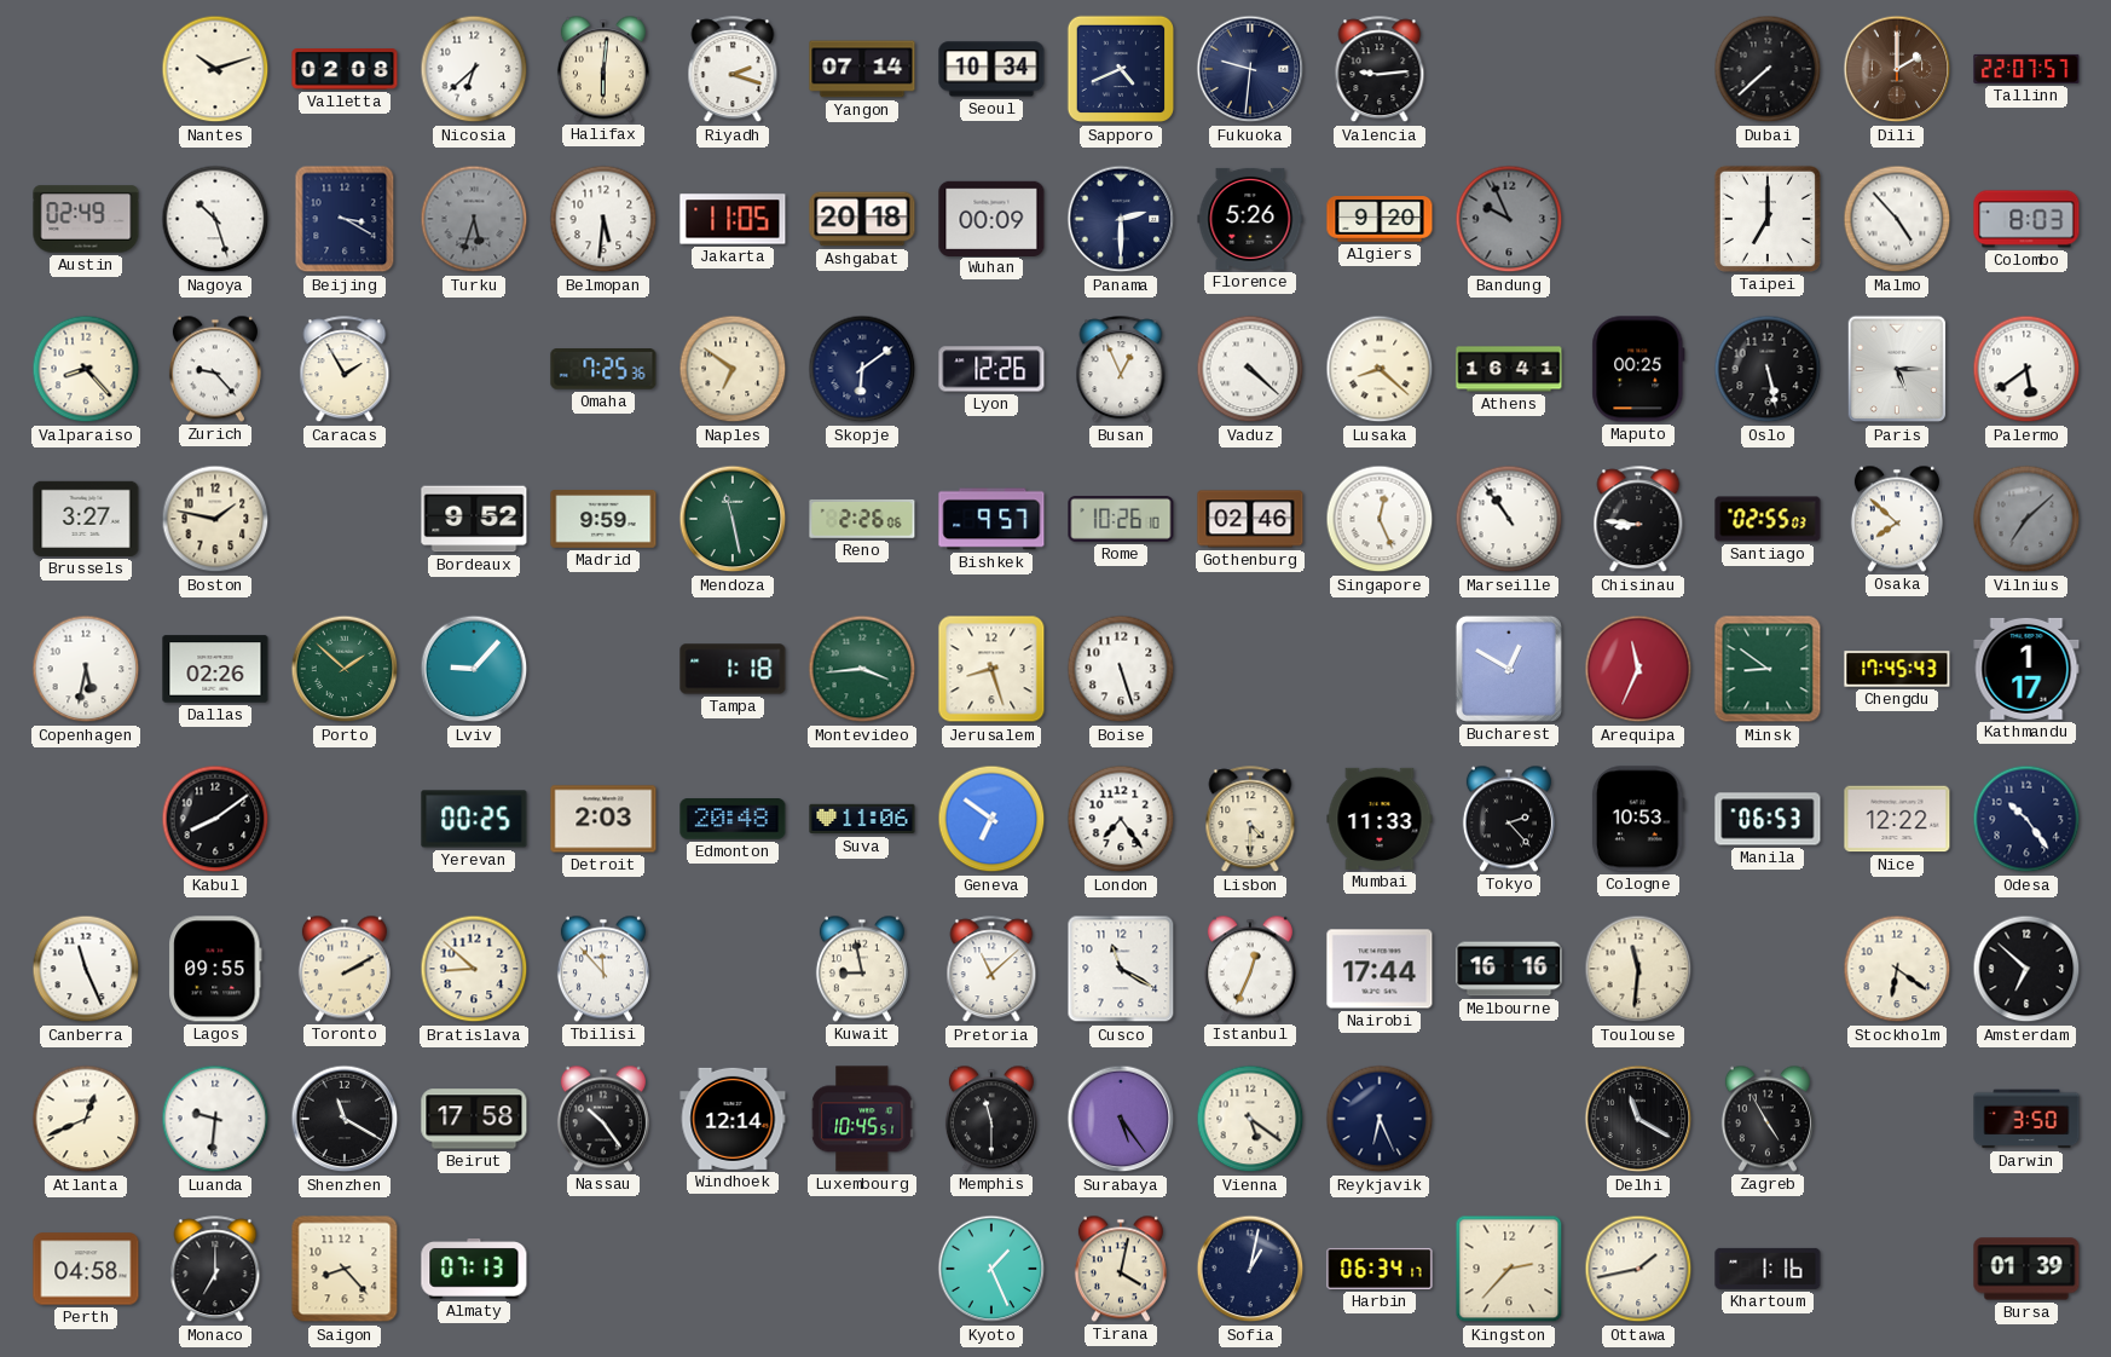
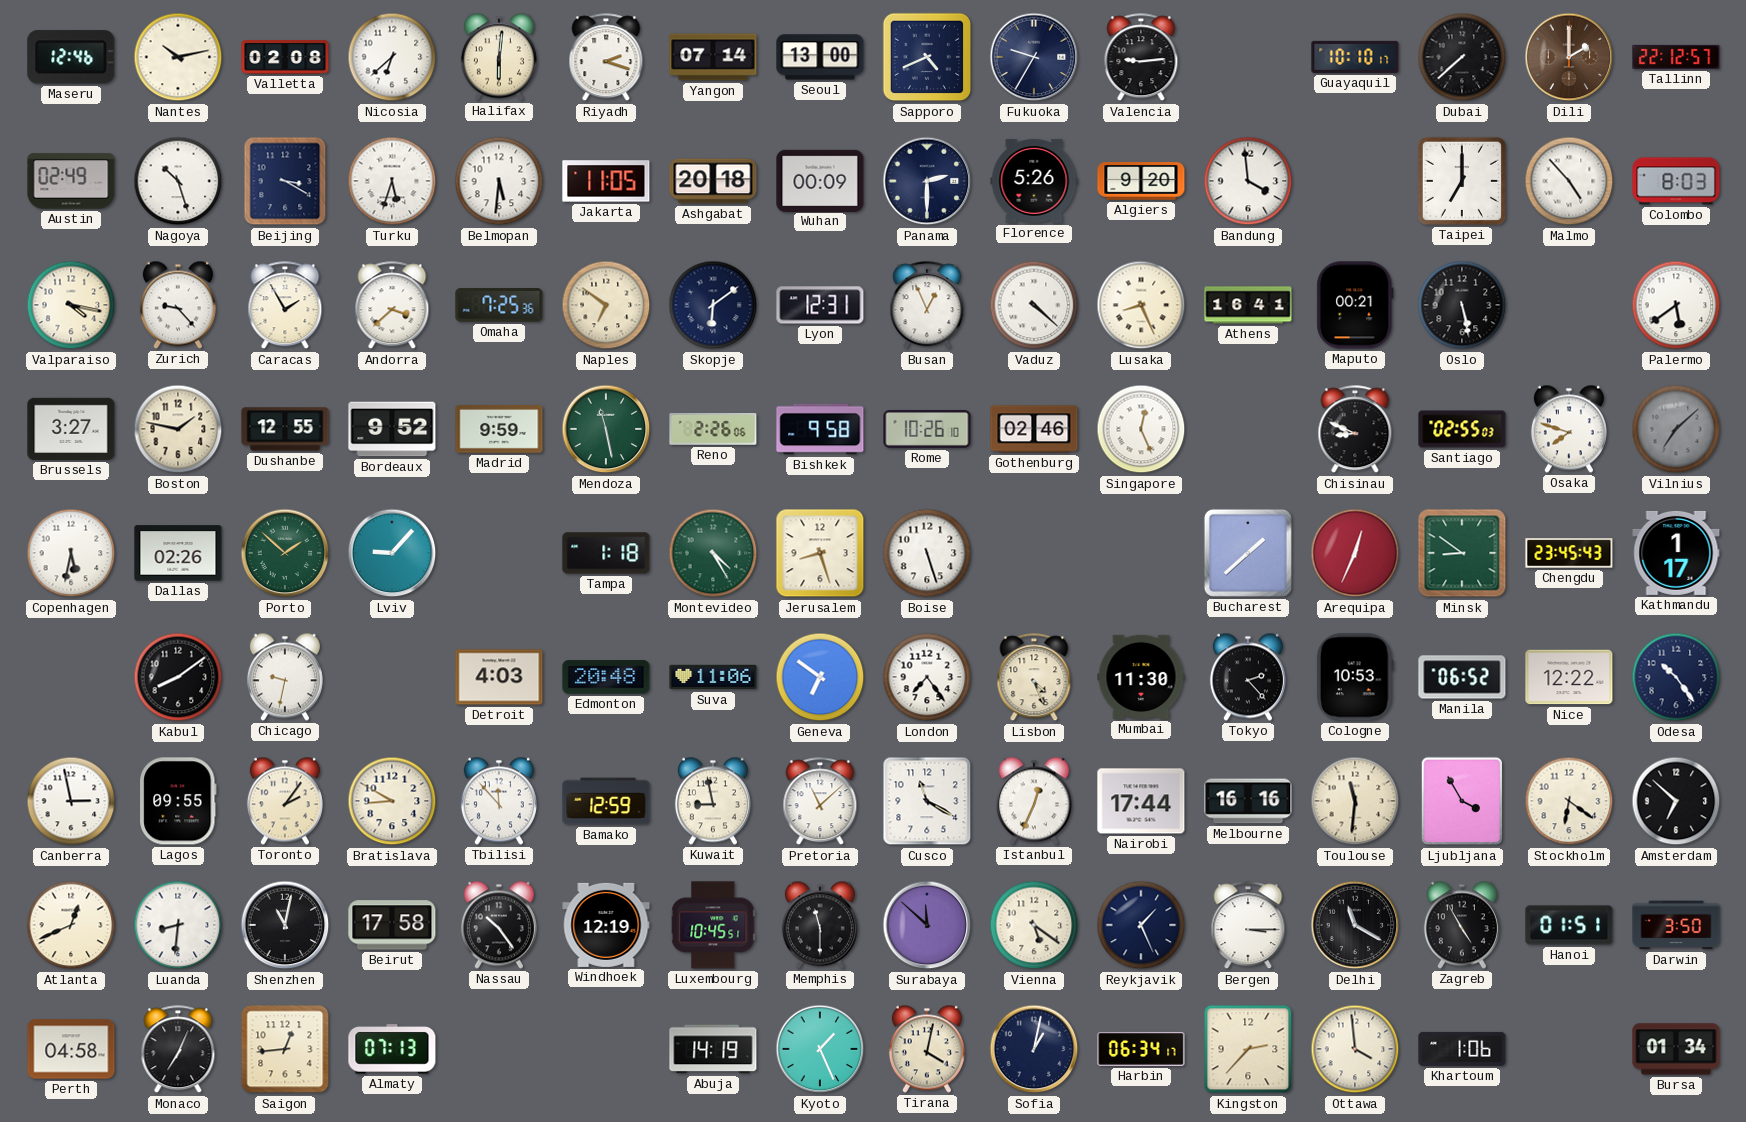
Maseru: none -> 12:46
Nantes: 10:12 -> 10:13
Seoul: 10:34 -> 13:00
Fukuoka: 9:31 -> 9:35
Guayaquil: none -> 10:10
Tallinn: 22:07 -> 22:12
Turku dial: grey -> white
Bandung: 9:56 -> 3:59
Bandung dial: grey -> white
Valparaiso: 8:23 -> 4:17
Andorra: none -> 3:38
Lyon: 12:26 -> 12:31
Lusaka: 8:22 -> 8:26
Maputo: 00:25 -> 00:21
Paris: 5:15 -> none
Dushanbe: none -> 12:55
Bishkek: 9:57 -> 9:58
Marseille: 10:54 -> none
Chisinau: 8:46 -> 8:49
Osaka: 7:52 -> 7:48
Montevideo: 3:44 -> 4:25
Bucharest: 12:50 -> 1:38
Arequipa: 11:34 -> 12:34
Chengdu: 17:45 -> 23:45
Chicago: none -> 9:32
Yerevan: 00:25 -> none
Detroit: 2:03 -> 4:03
Lisbon: 4:30 -> 4:26
Mumbai: 11:33 -> 11:30
Manila: 06:53 -> 06:52
Canberra: 11:26 -> 2:58
Toronto: 2:10 -> 2:06
Bratislava: 8:52 -> 8:50
Bamako: none -> 12:59
Ljubljana: none -> 3:55
Luanda: 9:31 -> 8:31
Shenzhen: 11:20 -> 11:02
Windhoek: 12:14 -> 12:19
Surabaya: 5:24 -> 11:52
Reykjavik: 6:26 -> 1:26
Bergen: none -> 3:15
Hanoi: none -> 01:51
Monaco: 7:00 -> 7:04
Saigon: 8:23 -> 12:44
Abuja: none -> 14:19
Ottawa: 1:43 -> 3:59
Khartoum: 1:16 -> 1:06
Bursa: 01:39 -> 01:34
